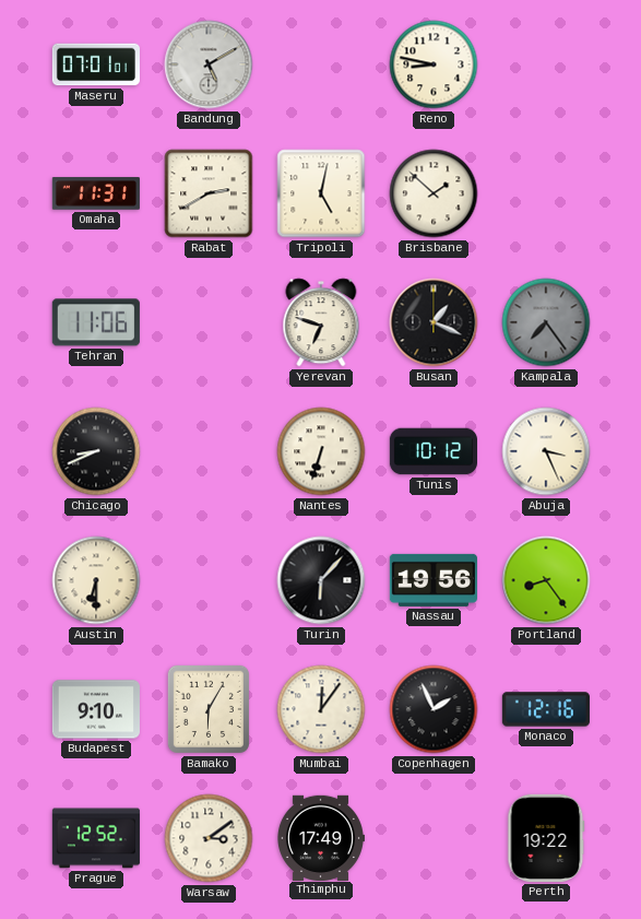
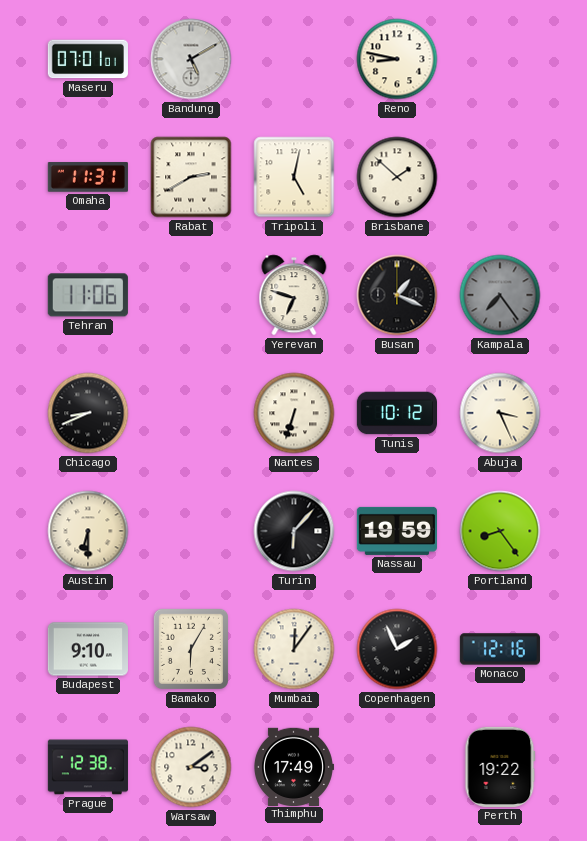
Nassau: 19:56 -> 19:59
Prague: 12:52 -> 12:38
